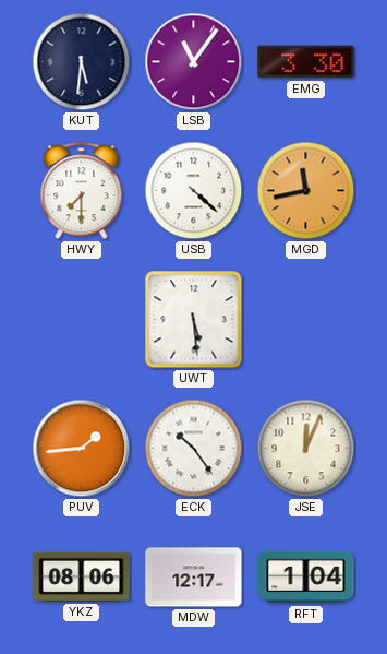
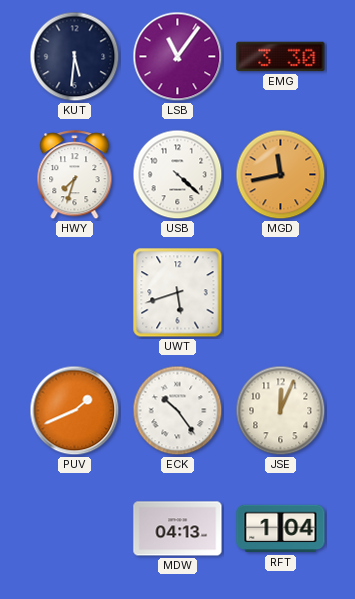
HWY: 7:30 -> 7:33
UWT: 5:29 -> 5:42
PUV: 1:44 -> 1:41
YKZ: 08:06 -> none
MDW: 12:17 -> 04:13
